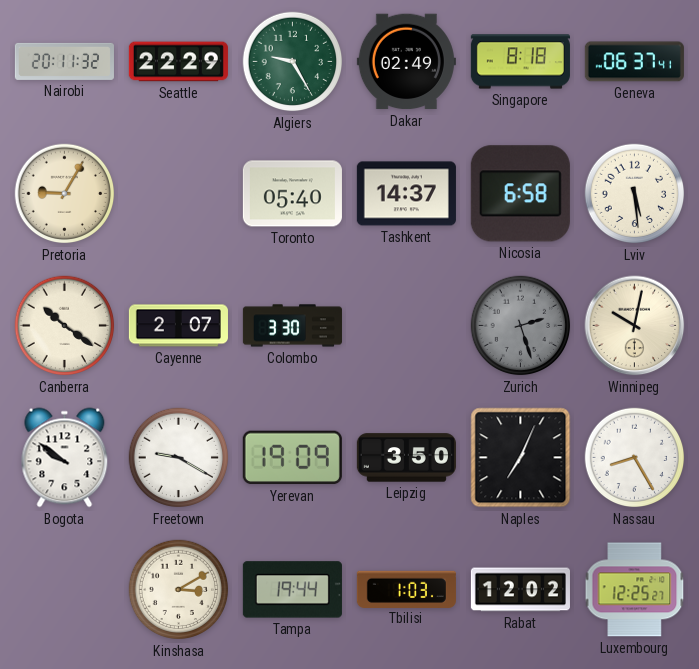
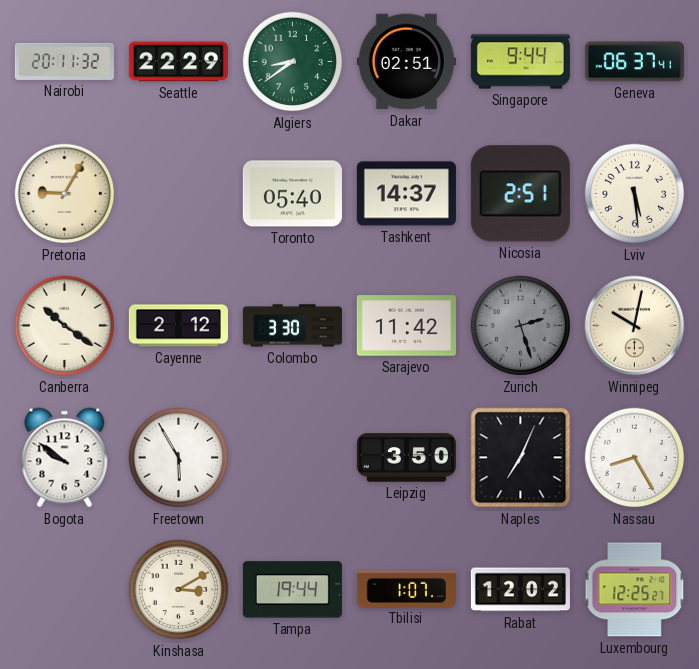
Algiers: 9:25 -> 8:39
Dakar: 02:49 -> 02:51
Singapore: 8:18 -> 9:44
Nicosia: 6:58 -> 2:51
Cayenne: 2:07 -> 2:12
Sarajevo: none -> 11:42
Freetown: 9:20 -> 5:55
Yerevan: 19:09 -> none
Tbilisi: 1:03 -> 1:07
